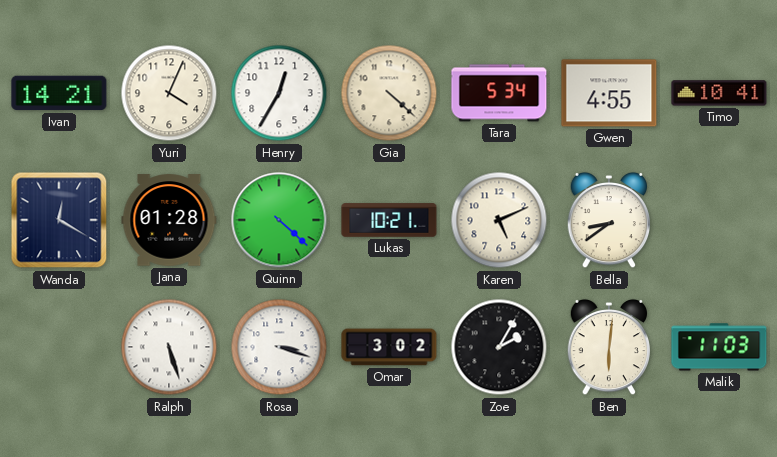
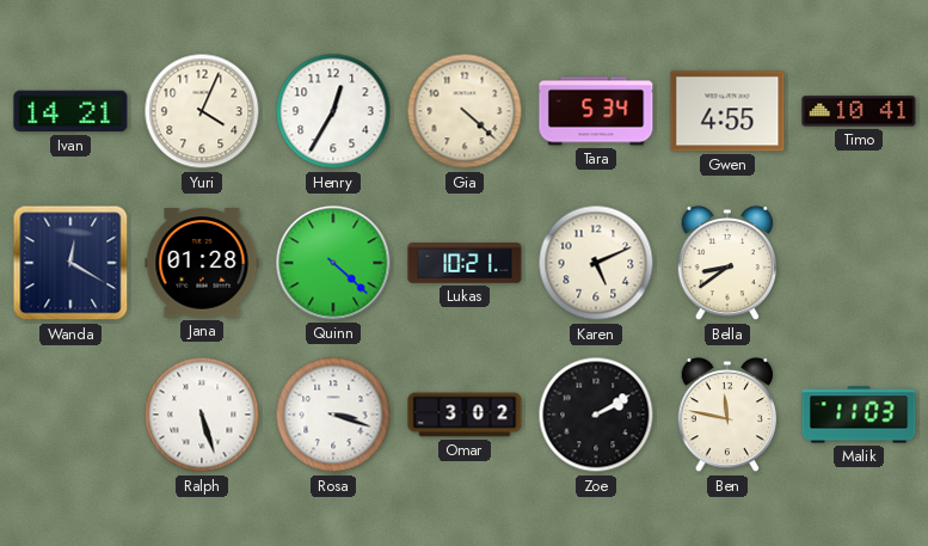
Zoe: 2:05 -> 2:10
Ben: 6:01 -> 11:47
